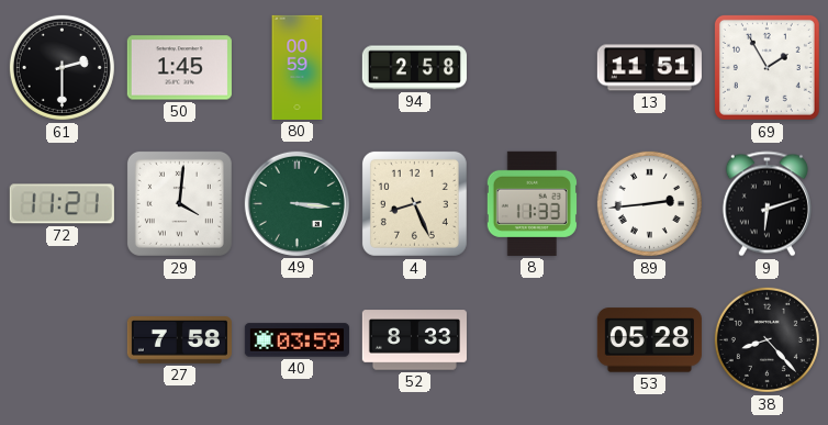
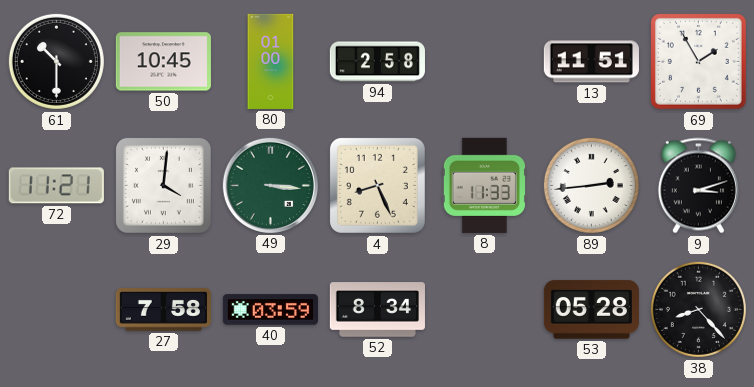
61: 2:30 -> 10:30
50: 1:45 -> 10:45
80: 00:59 -> 01:00
9: 6:12 -> 3:12
52: 8:33 -> 8:34
